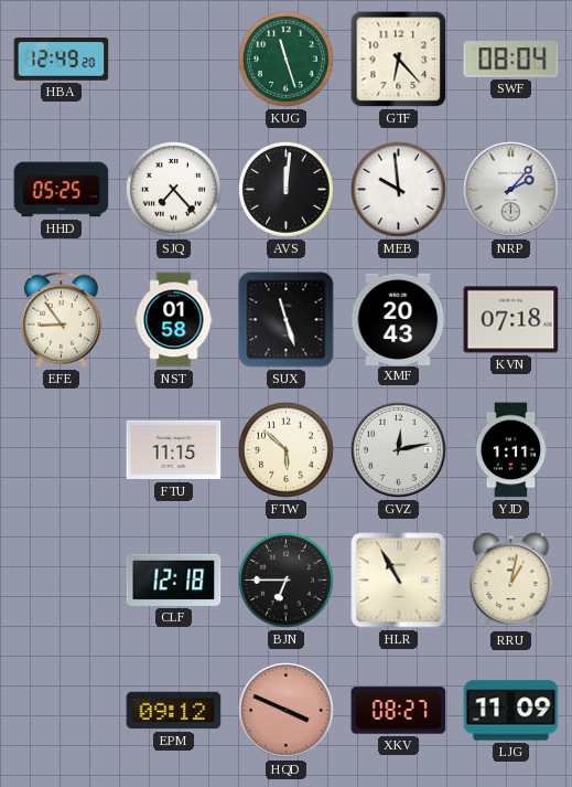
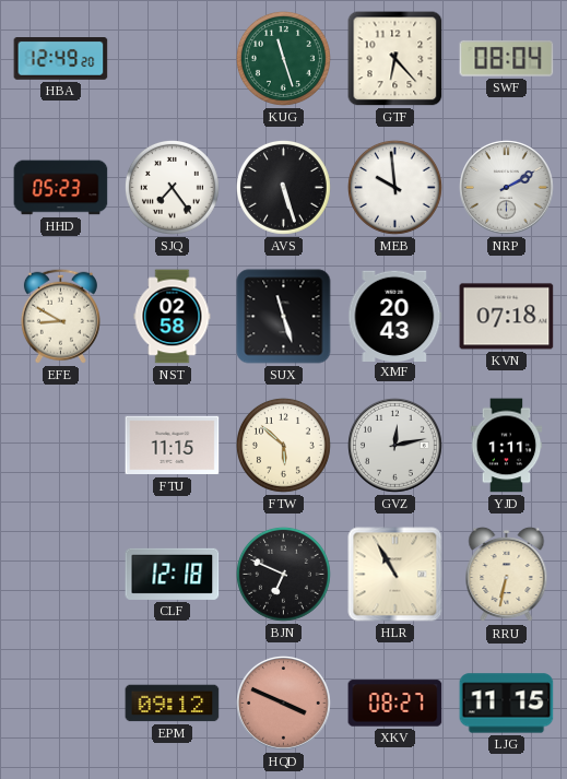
HHD: 05:25 -> 05:23
SJQ: 7:23 -> 7:24
AVS: 12:01 -> 5:27
NRP: 2:07 -> 2:10
EFE: 8:54 -> 8:50
NST: 01:58 -> 02:58
BJN: 6:45 -> 6:49
RRU: 1:02 -> 6:32
LJG: 11:09 -> 11:15
